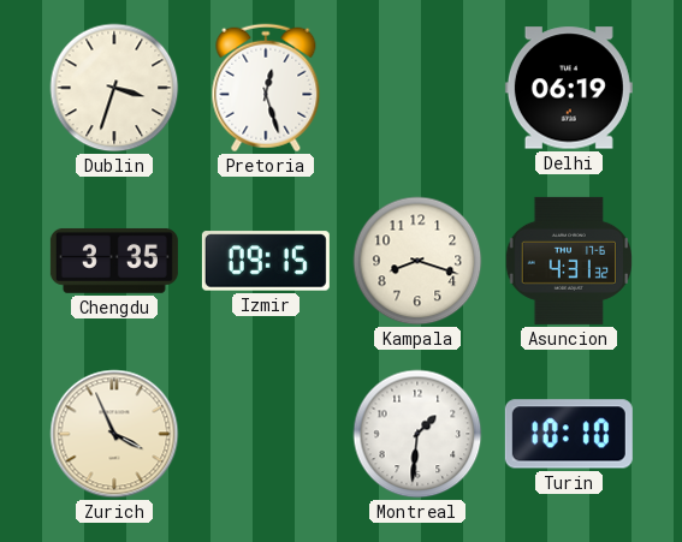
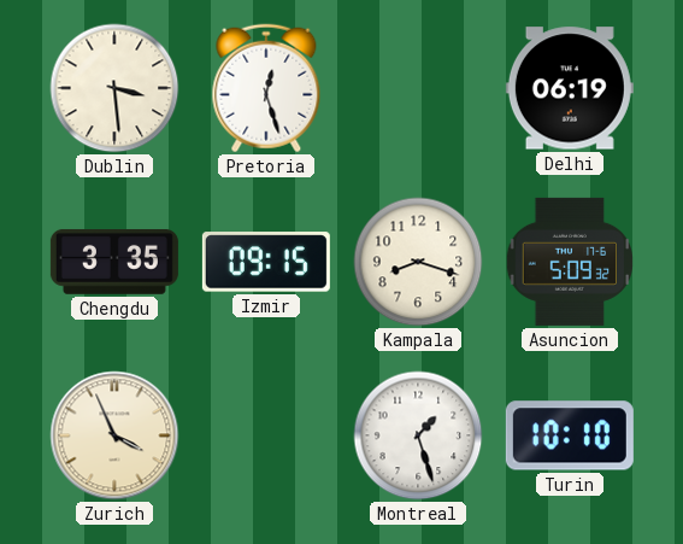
Dublin: 3:33 -> 3:29
Asuncion: 4:31 -> 5:09
Montreal: 1:31 -> 1:27
